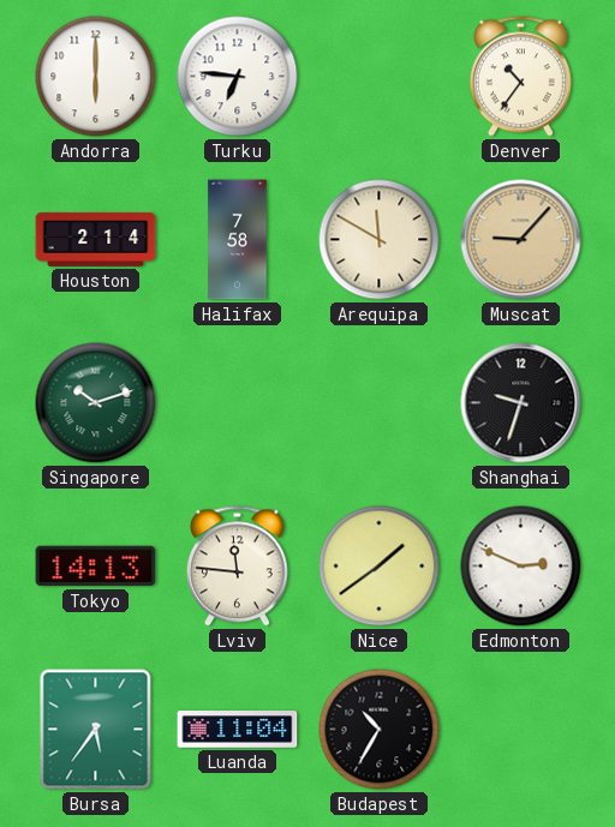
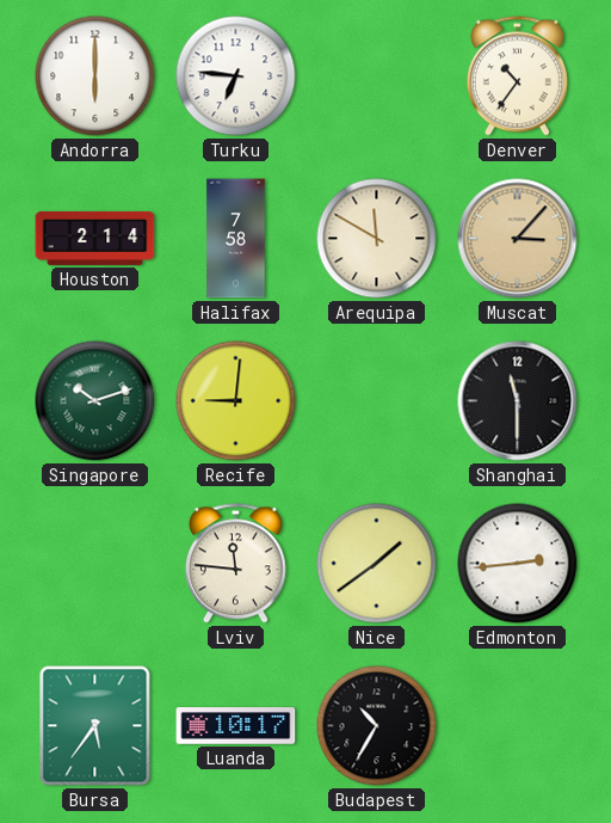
Muscat: 9:07 -> 3:07
Recife: none -> 9:01
Shanghai: 9:33 -> 11:30
Tokyo: 14:13 -> none
Edmonton: 2:49 -> 2:44
Luanda: 11:04 -> 10:17
